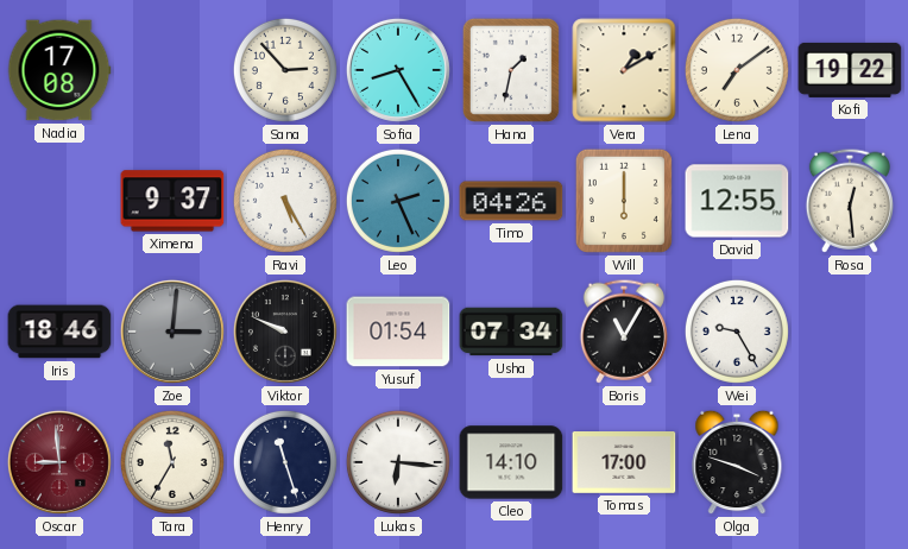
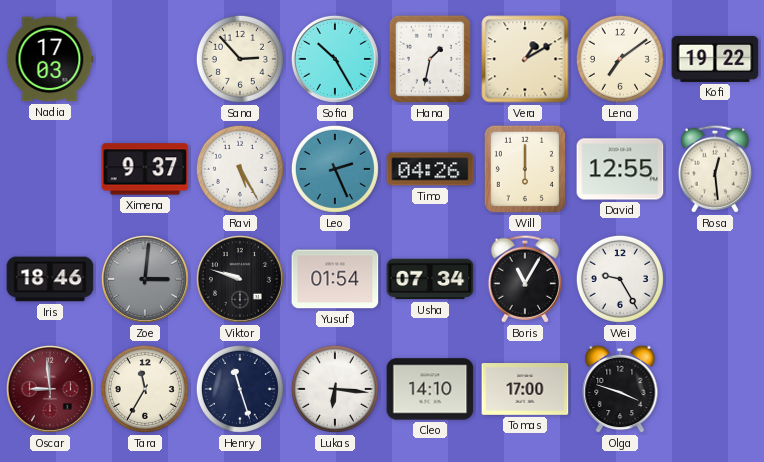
Nadia: 17:08 -> 17:03
Sofia: 8:25 -> 10:25
Viktor: 9:49 -> 9:48
